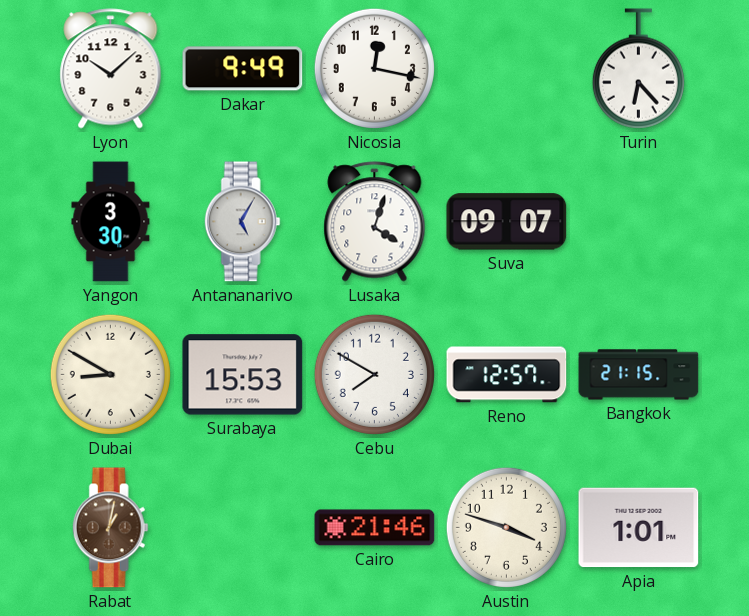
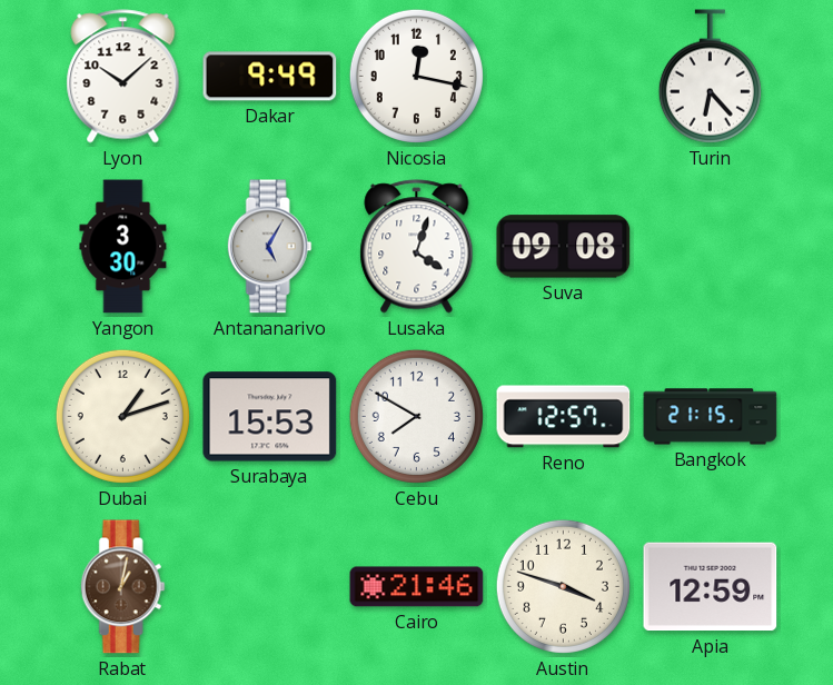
Suva: 09:07 -> 09:08
Dubai: 8:50 -> 1:12
Apia: 1:01 -> 12:59
